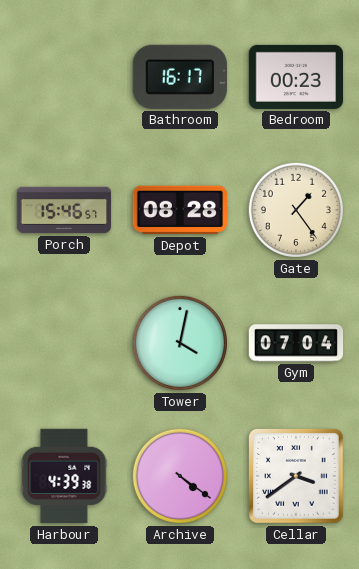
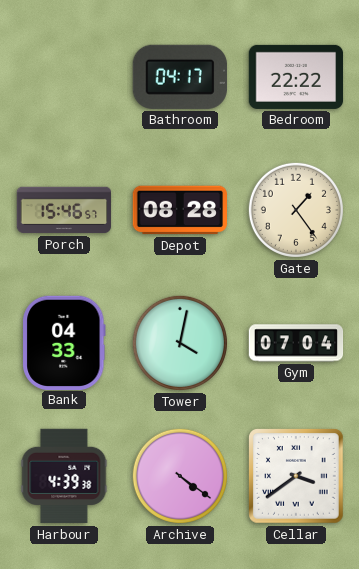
Bathroom: 16:17 -> 04:17
Bedroom: 00:23 -> 22:22
Bank: none -> 04:33
